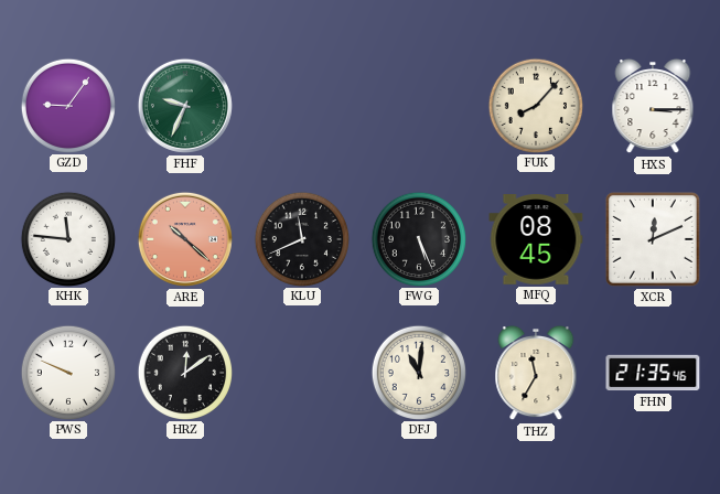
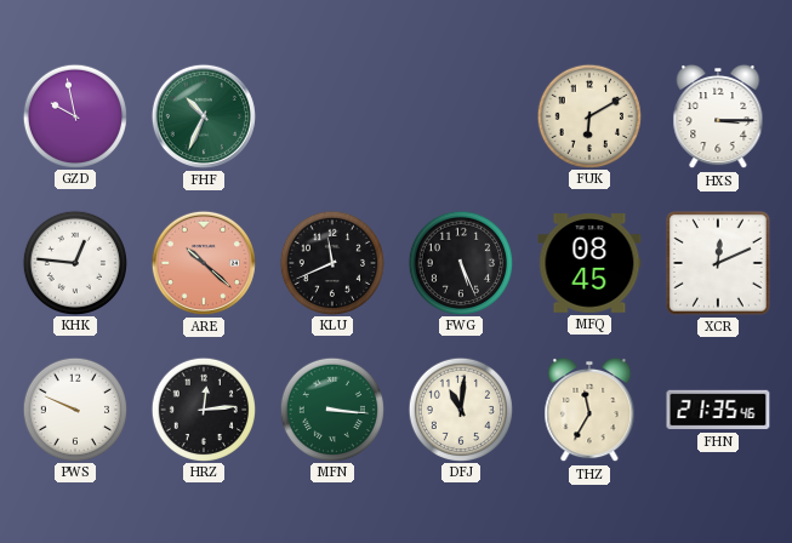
GZD: 9:06 -> 9:58
FHF: 9:34 -> 10:34
FUK: 8:07 -> 6:10
KHK: 11:46 -> 12:46
HRZ: 12:09 -> 12:14
MFN: none -> 3:16
